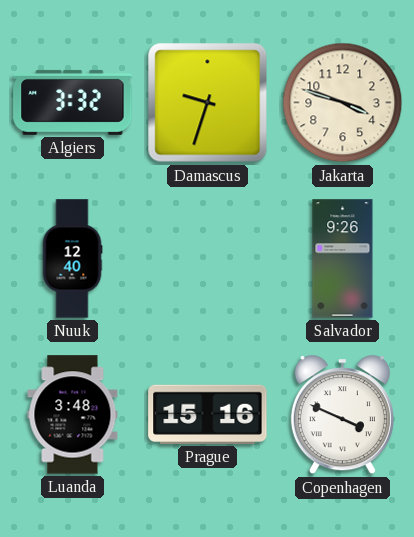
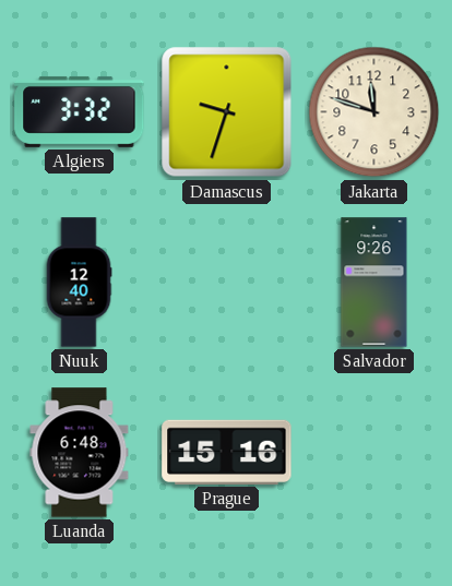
Jakarta: 3:48 -> 11:48
Luanda: 3:48 -> 6:48
Copenhagen: 3:49 -> none
